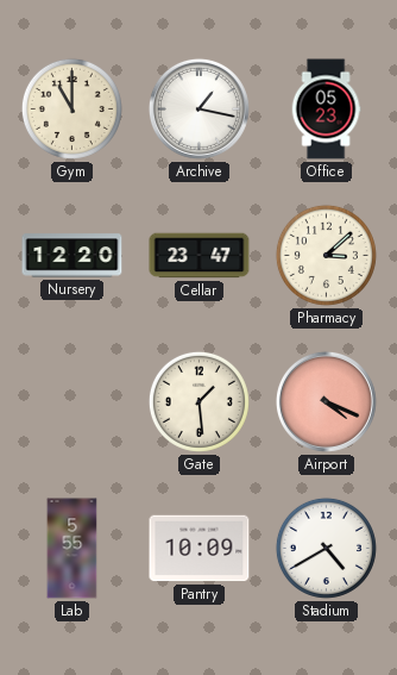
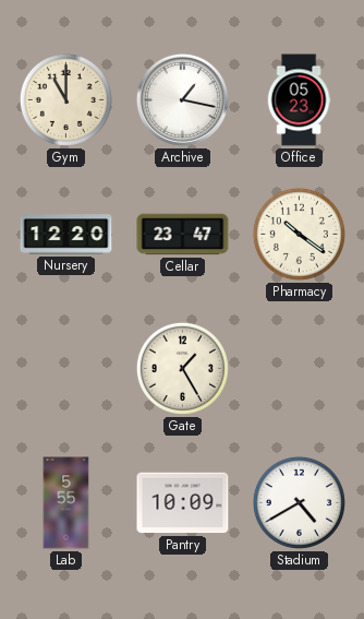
Pharmacy: 3:08 -> 10:21
Gate: 1:29 -> 1:25
Airport: 4:19 -> none
